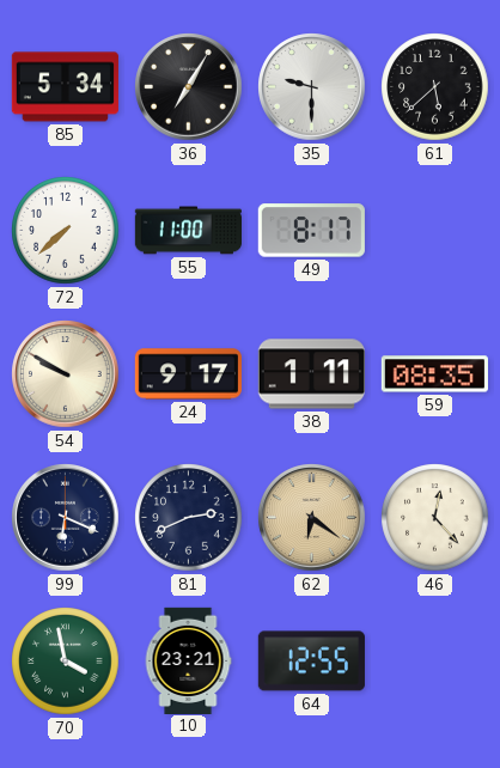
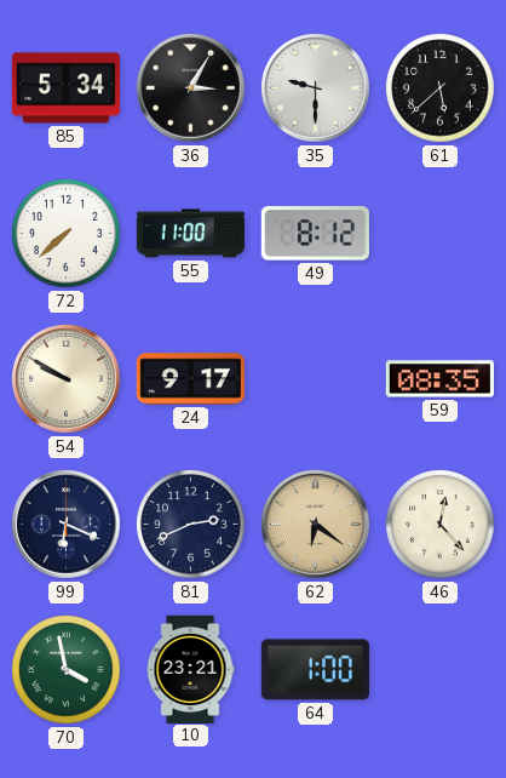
36: 7:05 -> 3:05
49: 8:17 -> 8:12
38: 1:11 -> none
64: 12:55 -> 1:00
